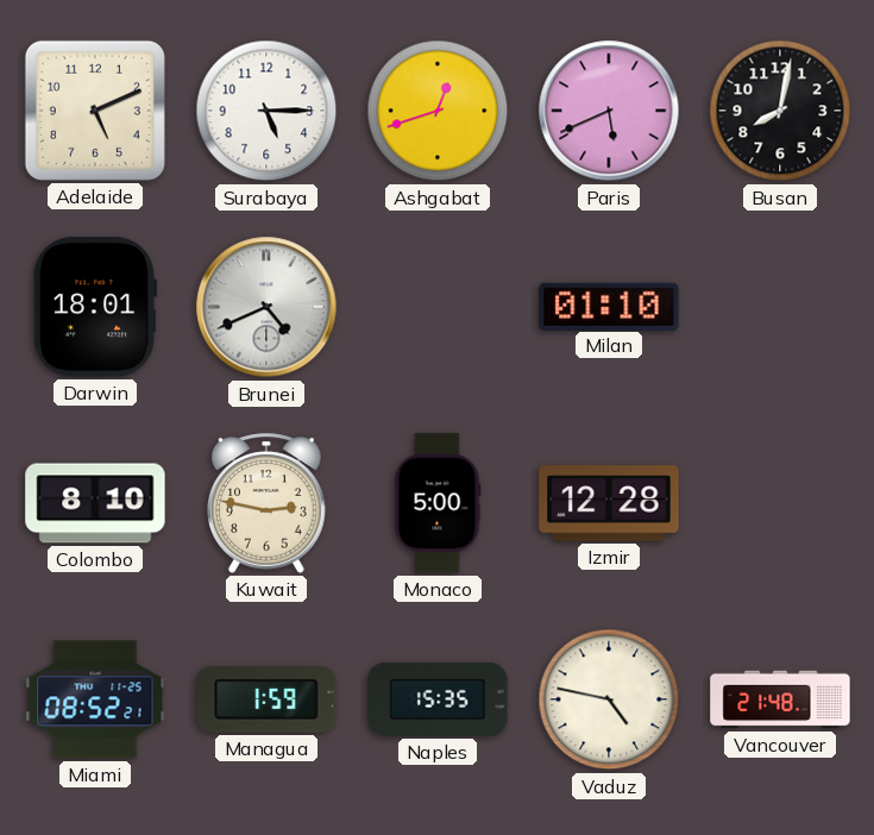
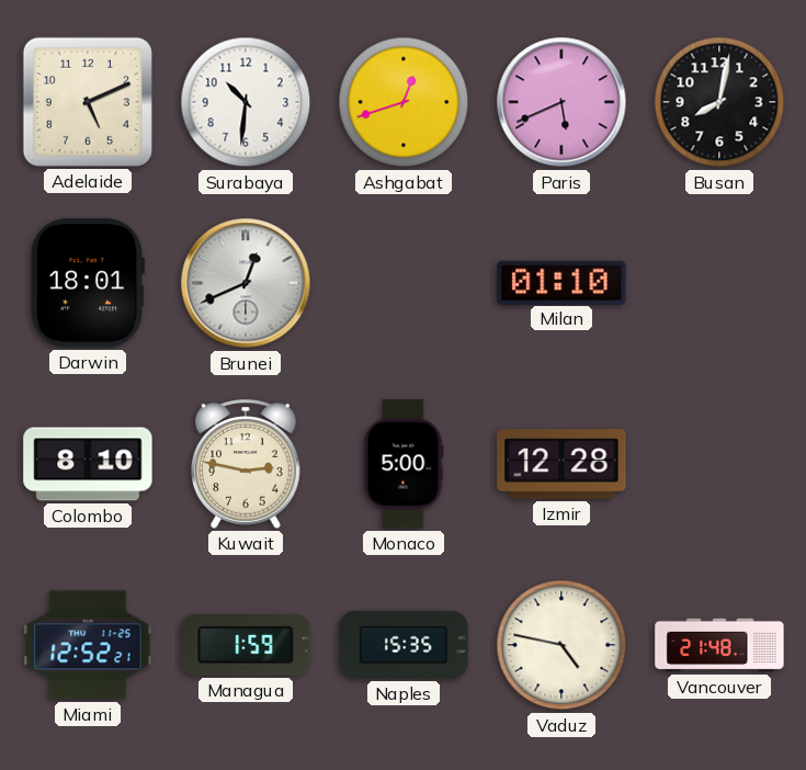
Surabaya: 5:15 -> 10:31
Brunei: 4:41 -> 12:41
Miami: 08:52 -> 12:52
